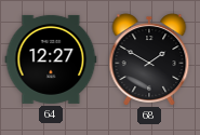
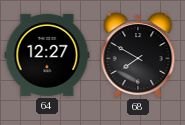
68: 1:50 -> 7:50
